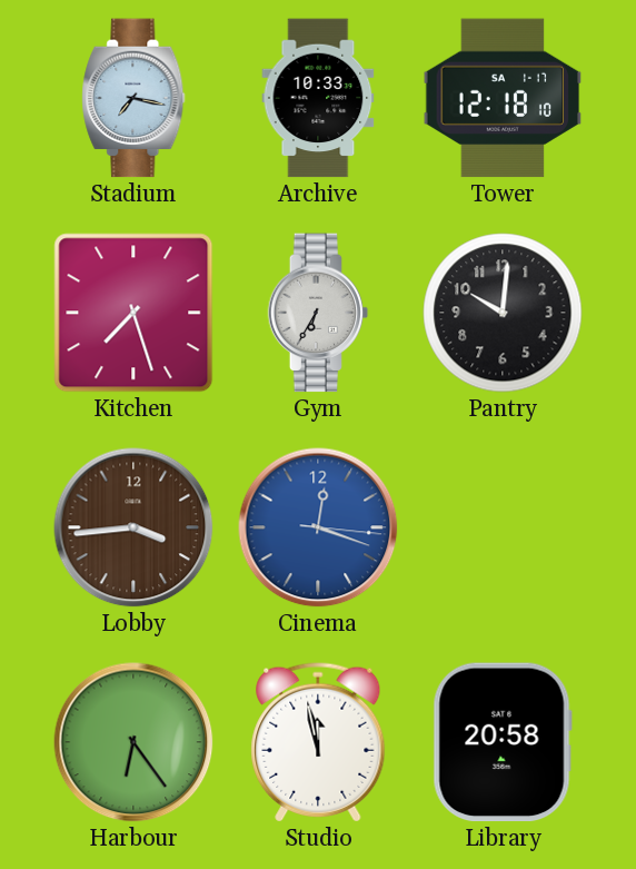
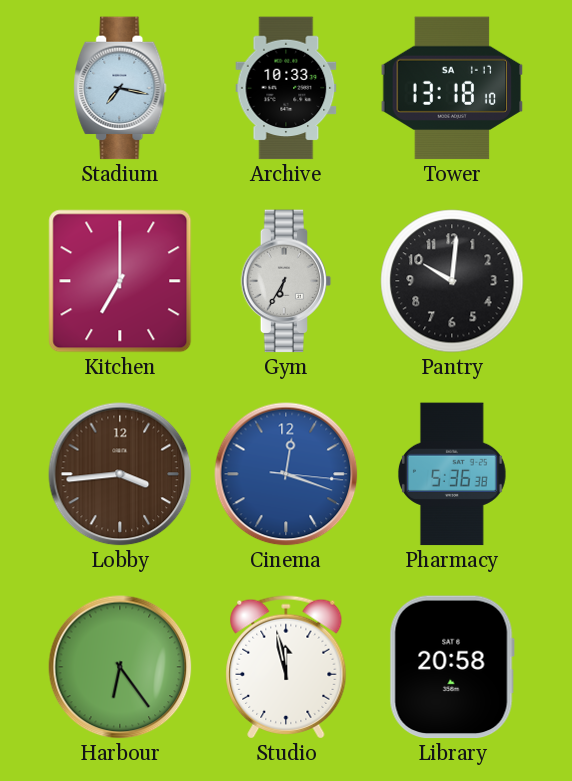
Tower: 12:18 -> 13:18
Kitchen: 7:27 -> 7:00
Pharmacy: none -> 5:36
